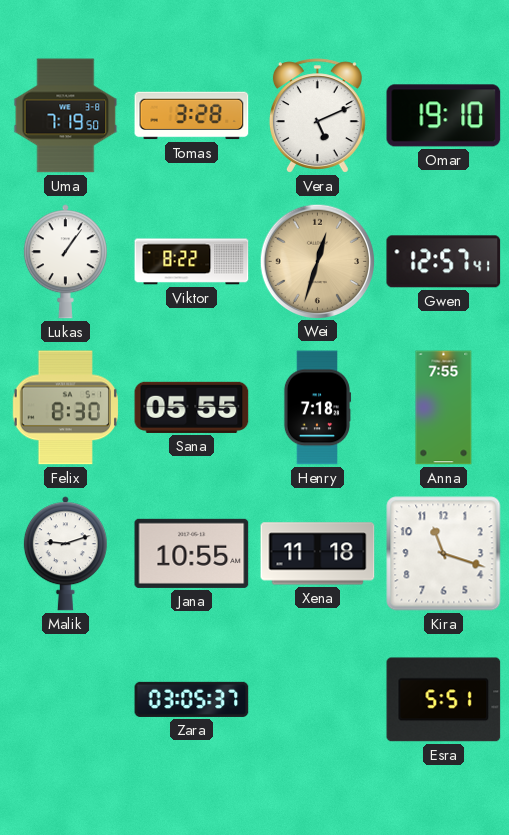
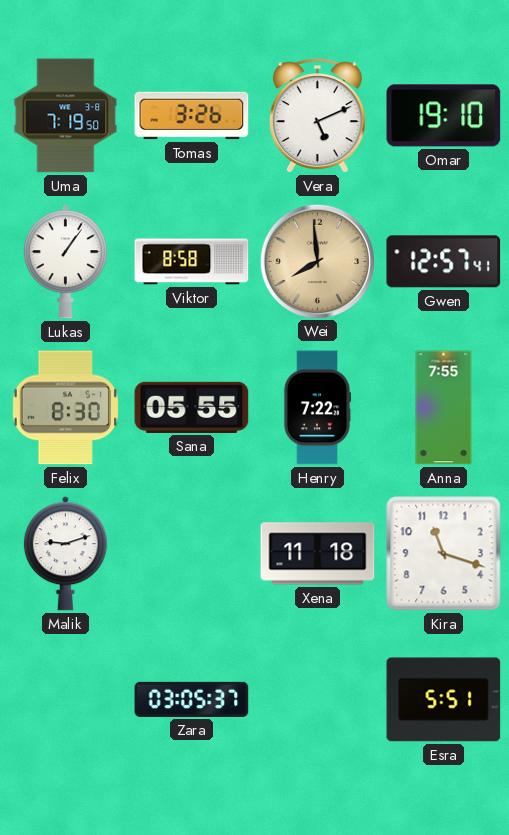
Tomas: 3:28 -> 3:26
Viktor: 8:22 -> 8:58
Wei: 12:33 -> 7:59
Henry: 7:18 -> 7:22
Jana: 10:55 -> none
